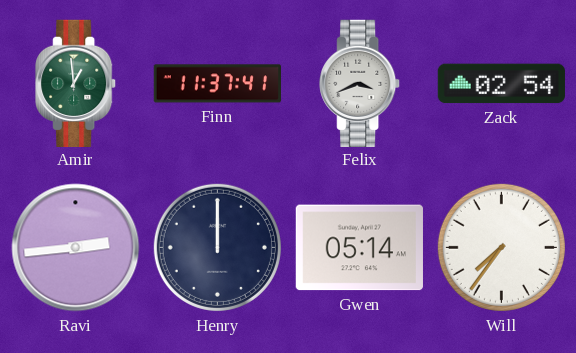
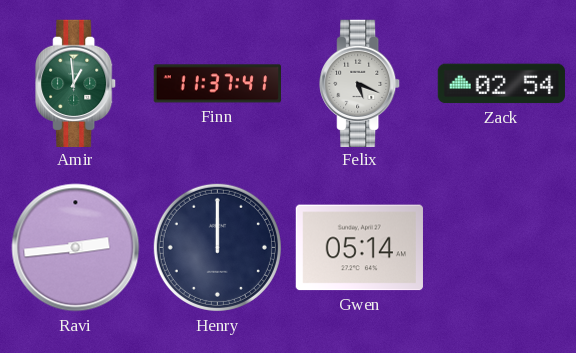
Felix: 3:41 -> 5:19
Will: 7:36 -> none
